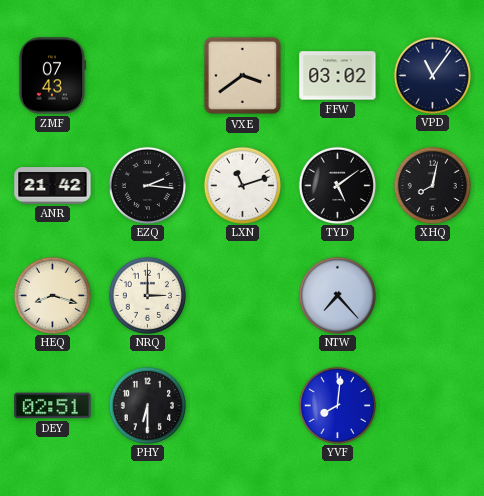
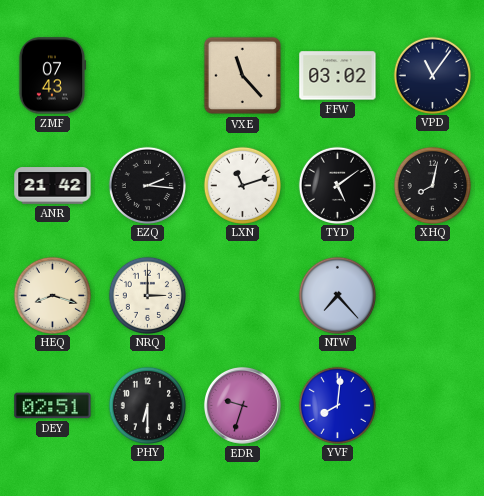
VXE: 3:39 -> 11:23
EDR: none -> 9:33
